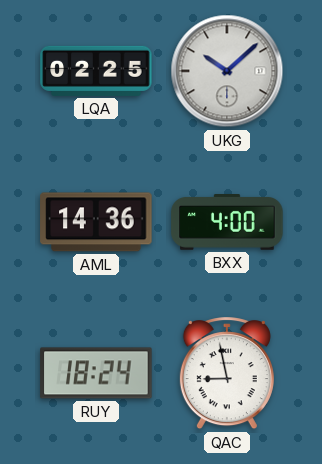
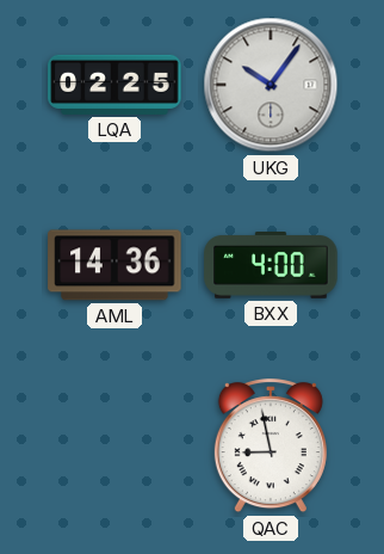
UKG: 10:08 -> 10:06
RUY: 18:24 -> none
